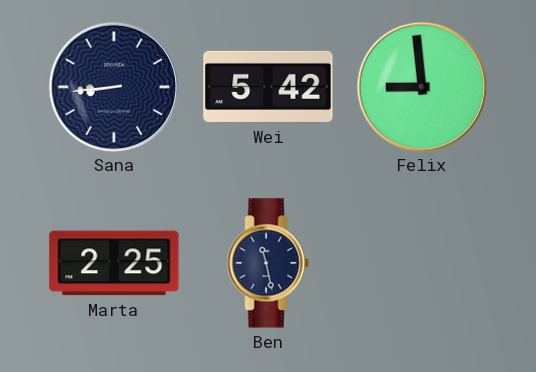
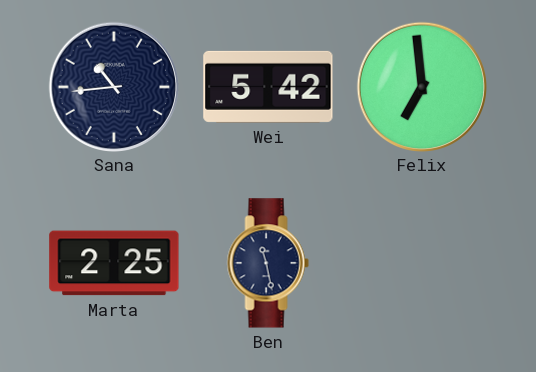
Sana: 8:44 -> 10:44
Felix: 8:59 -> 6:59
